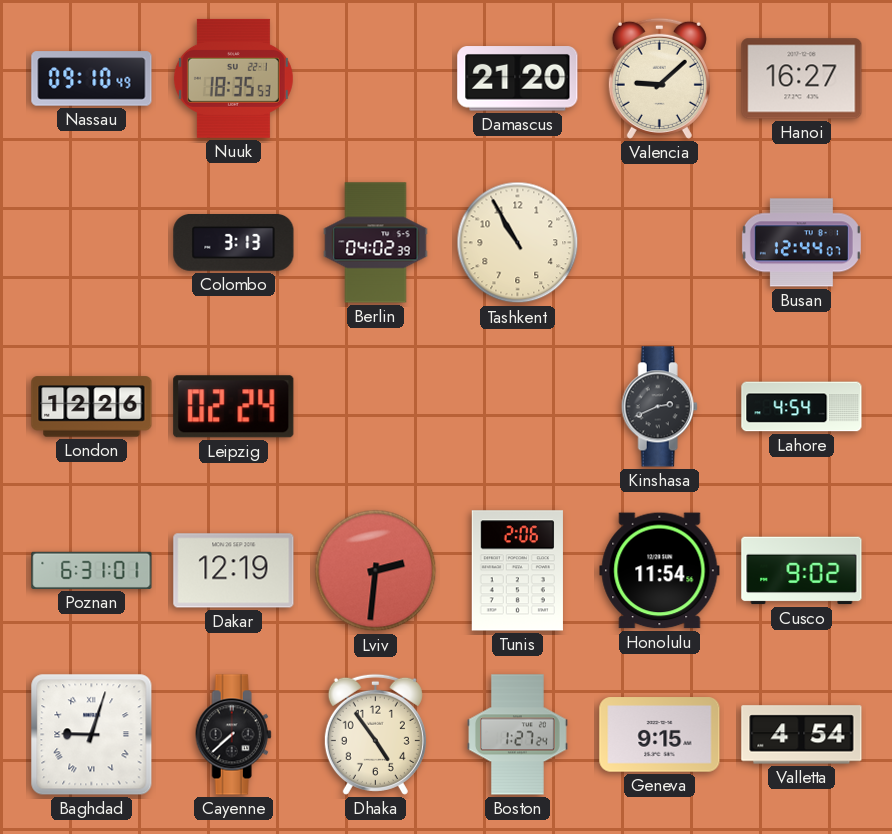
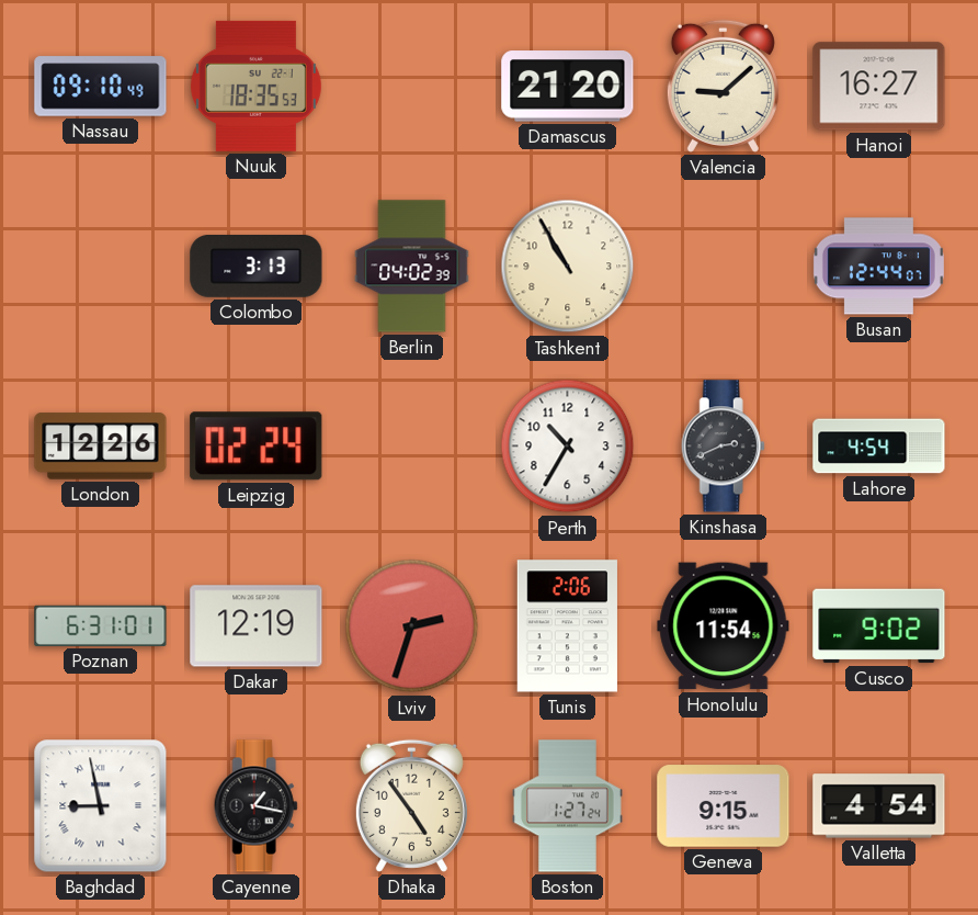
Perth: none -> 10:35
Lviv: 2:31 -> 2:33
Baghdad: 9:03 -> 8:58
Cayenne: 7:38 -> 1:17
